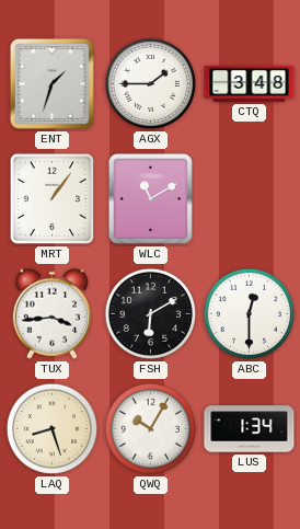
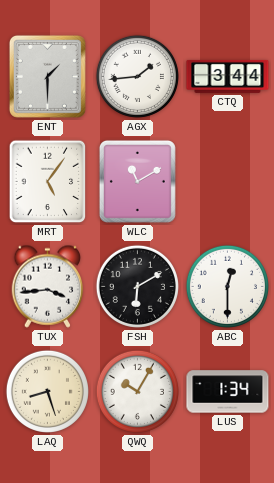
ENT: 1:33 -> 1:30
AGX: 1:45 -> 1:44
CTQ: 3:48 -> 3:44
MRT: 1:06 -> 5:06
